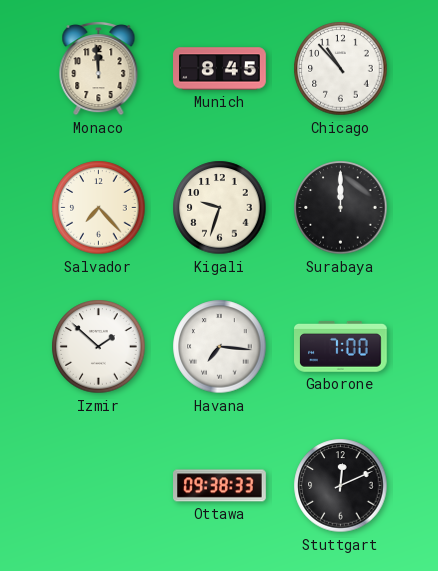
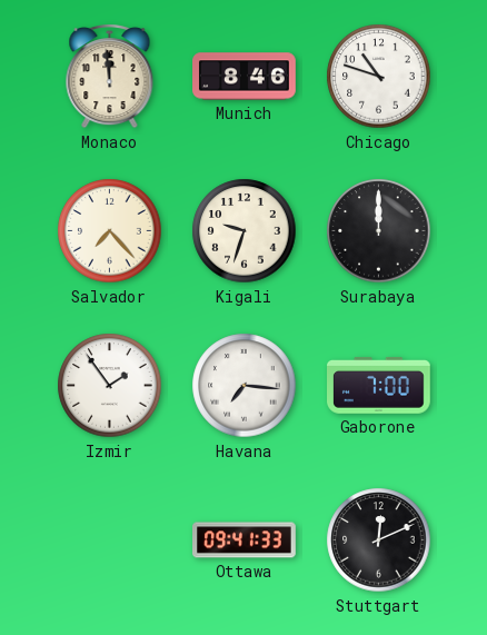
Munich: 8:45 -> 8:46
Chicago: 10:53 -> 10:48
Izmir: 1:52 -> 1:54
Ottawa: 09:38 -> 09:41
